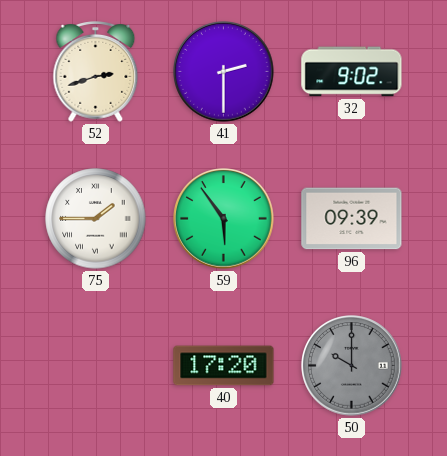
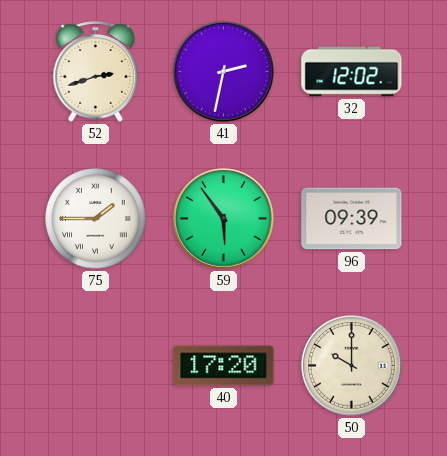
41: 2:30 -> 2:32
32: 9:02 -> 12:02
50 dial: grey -> cream
